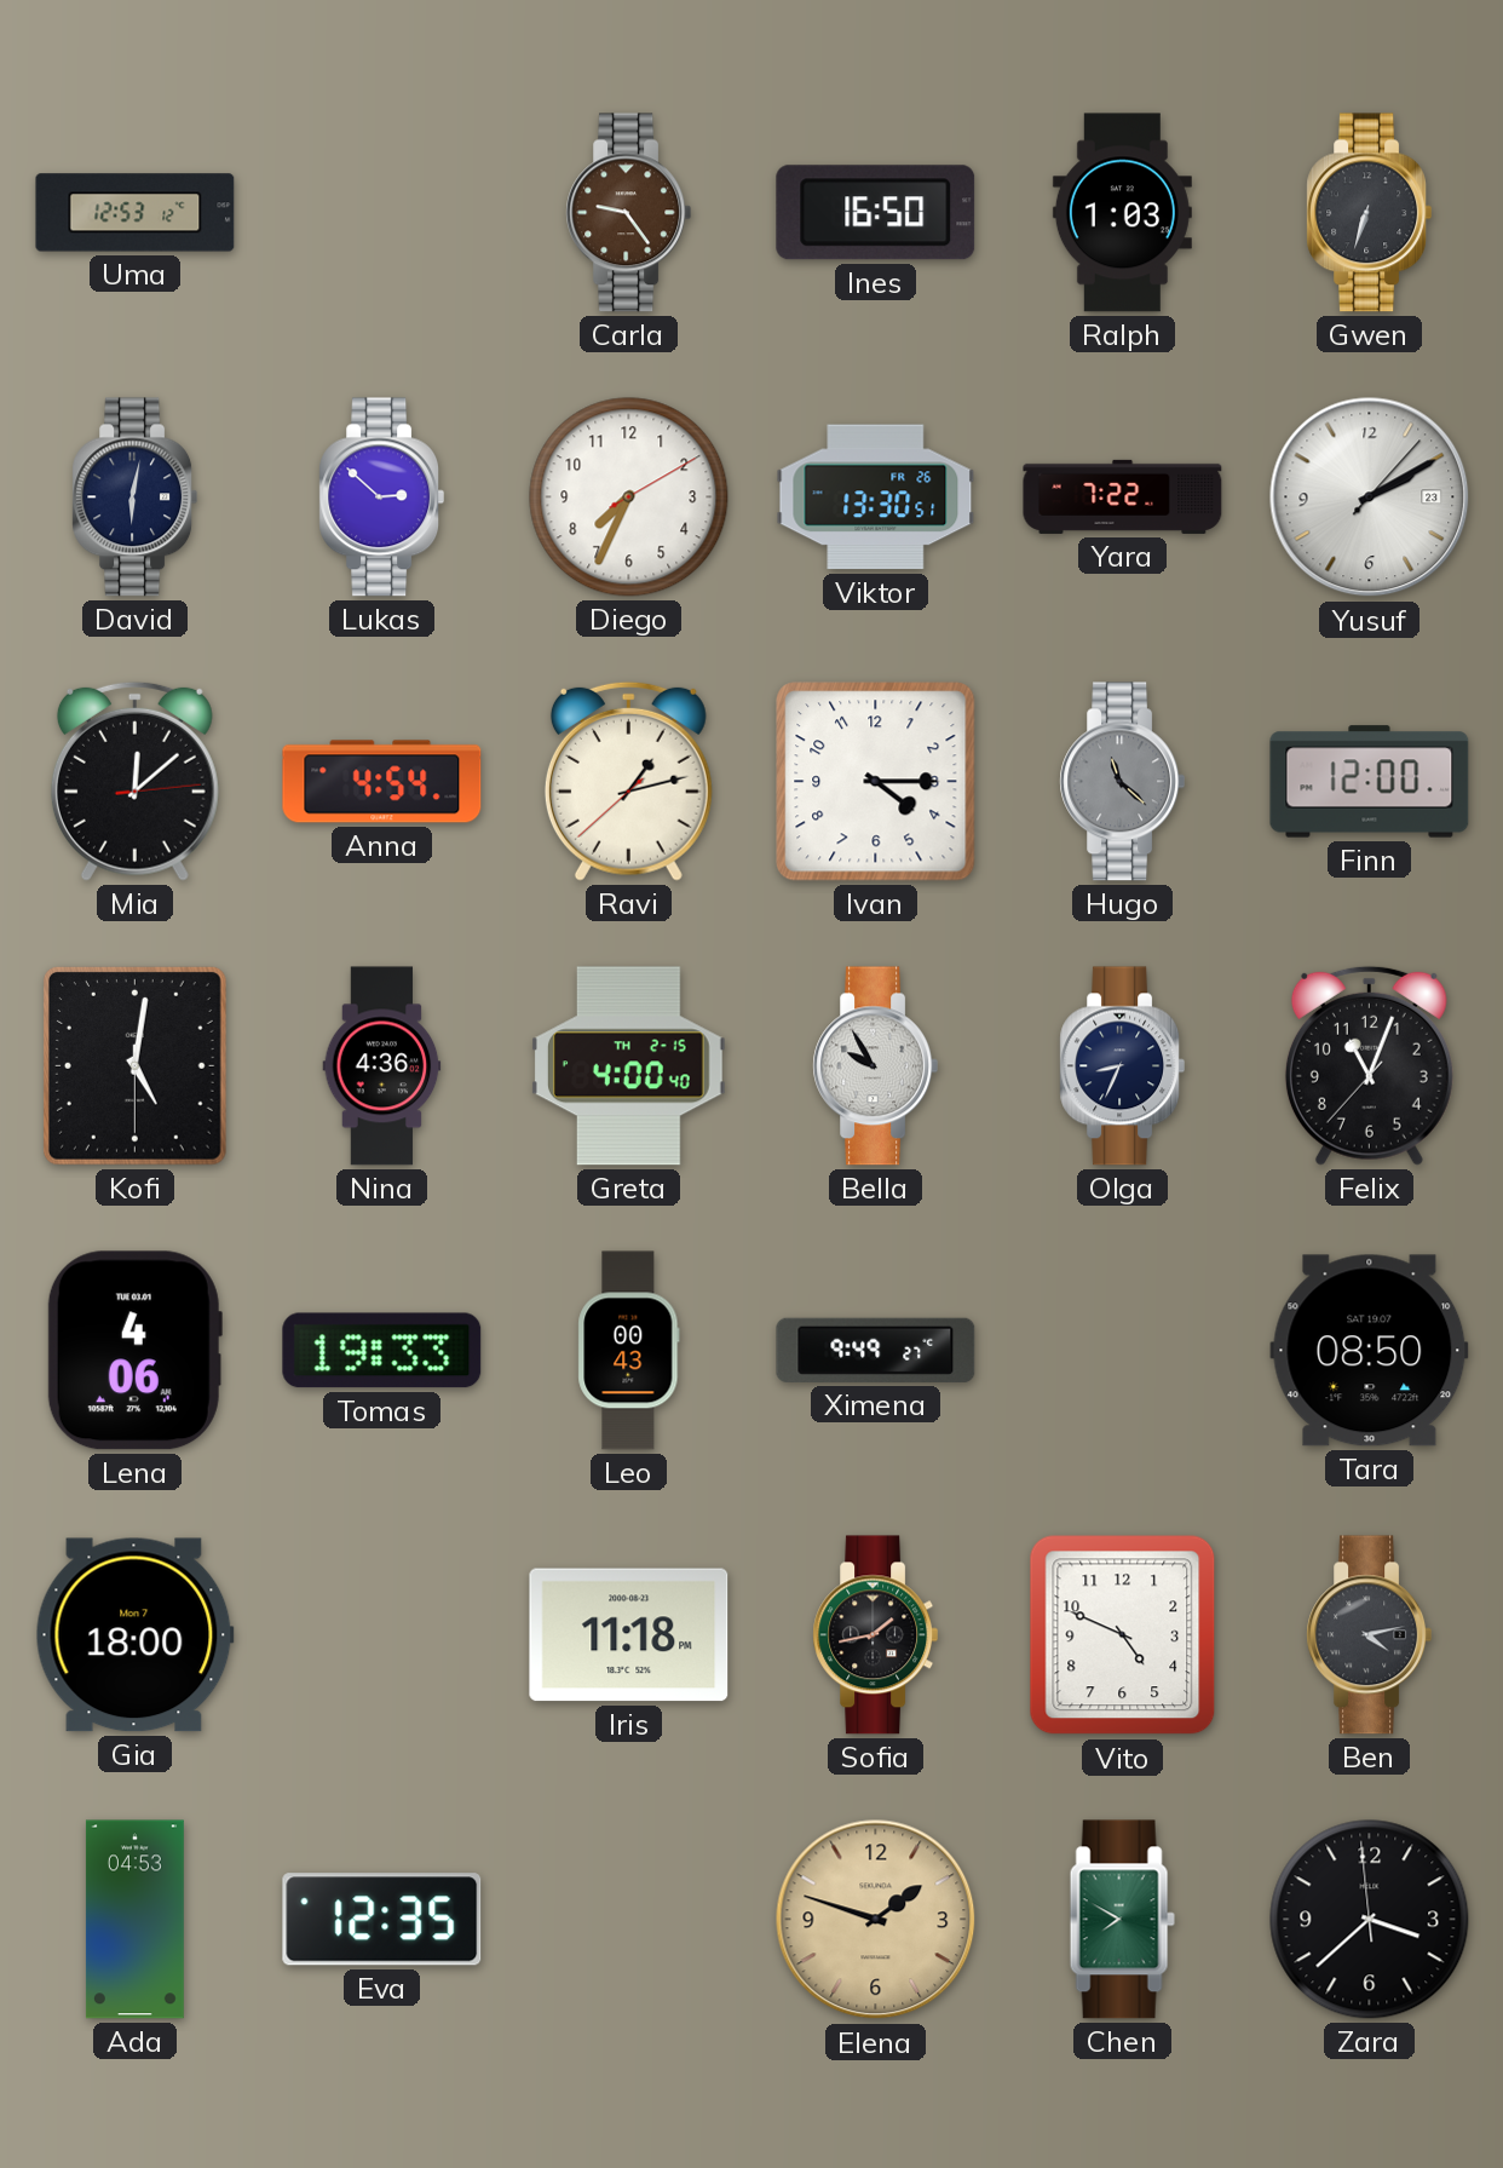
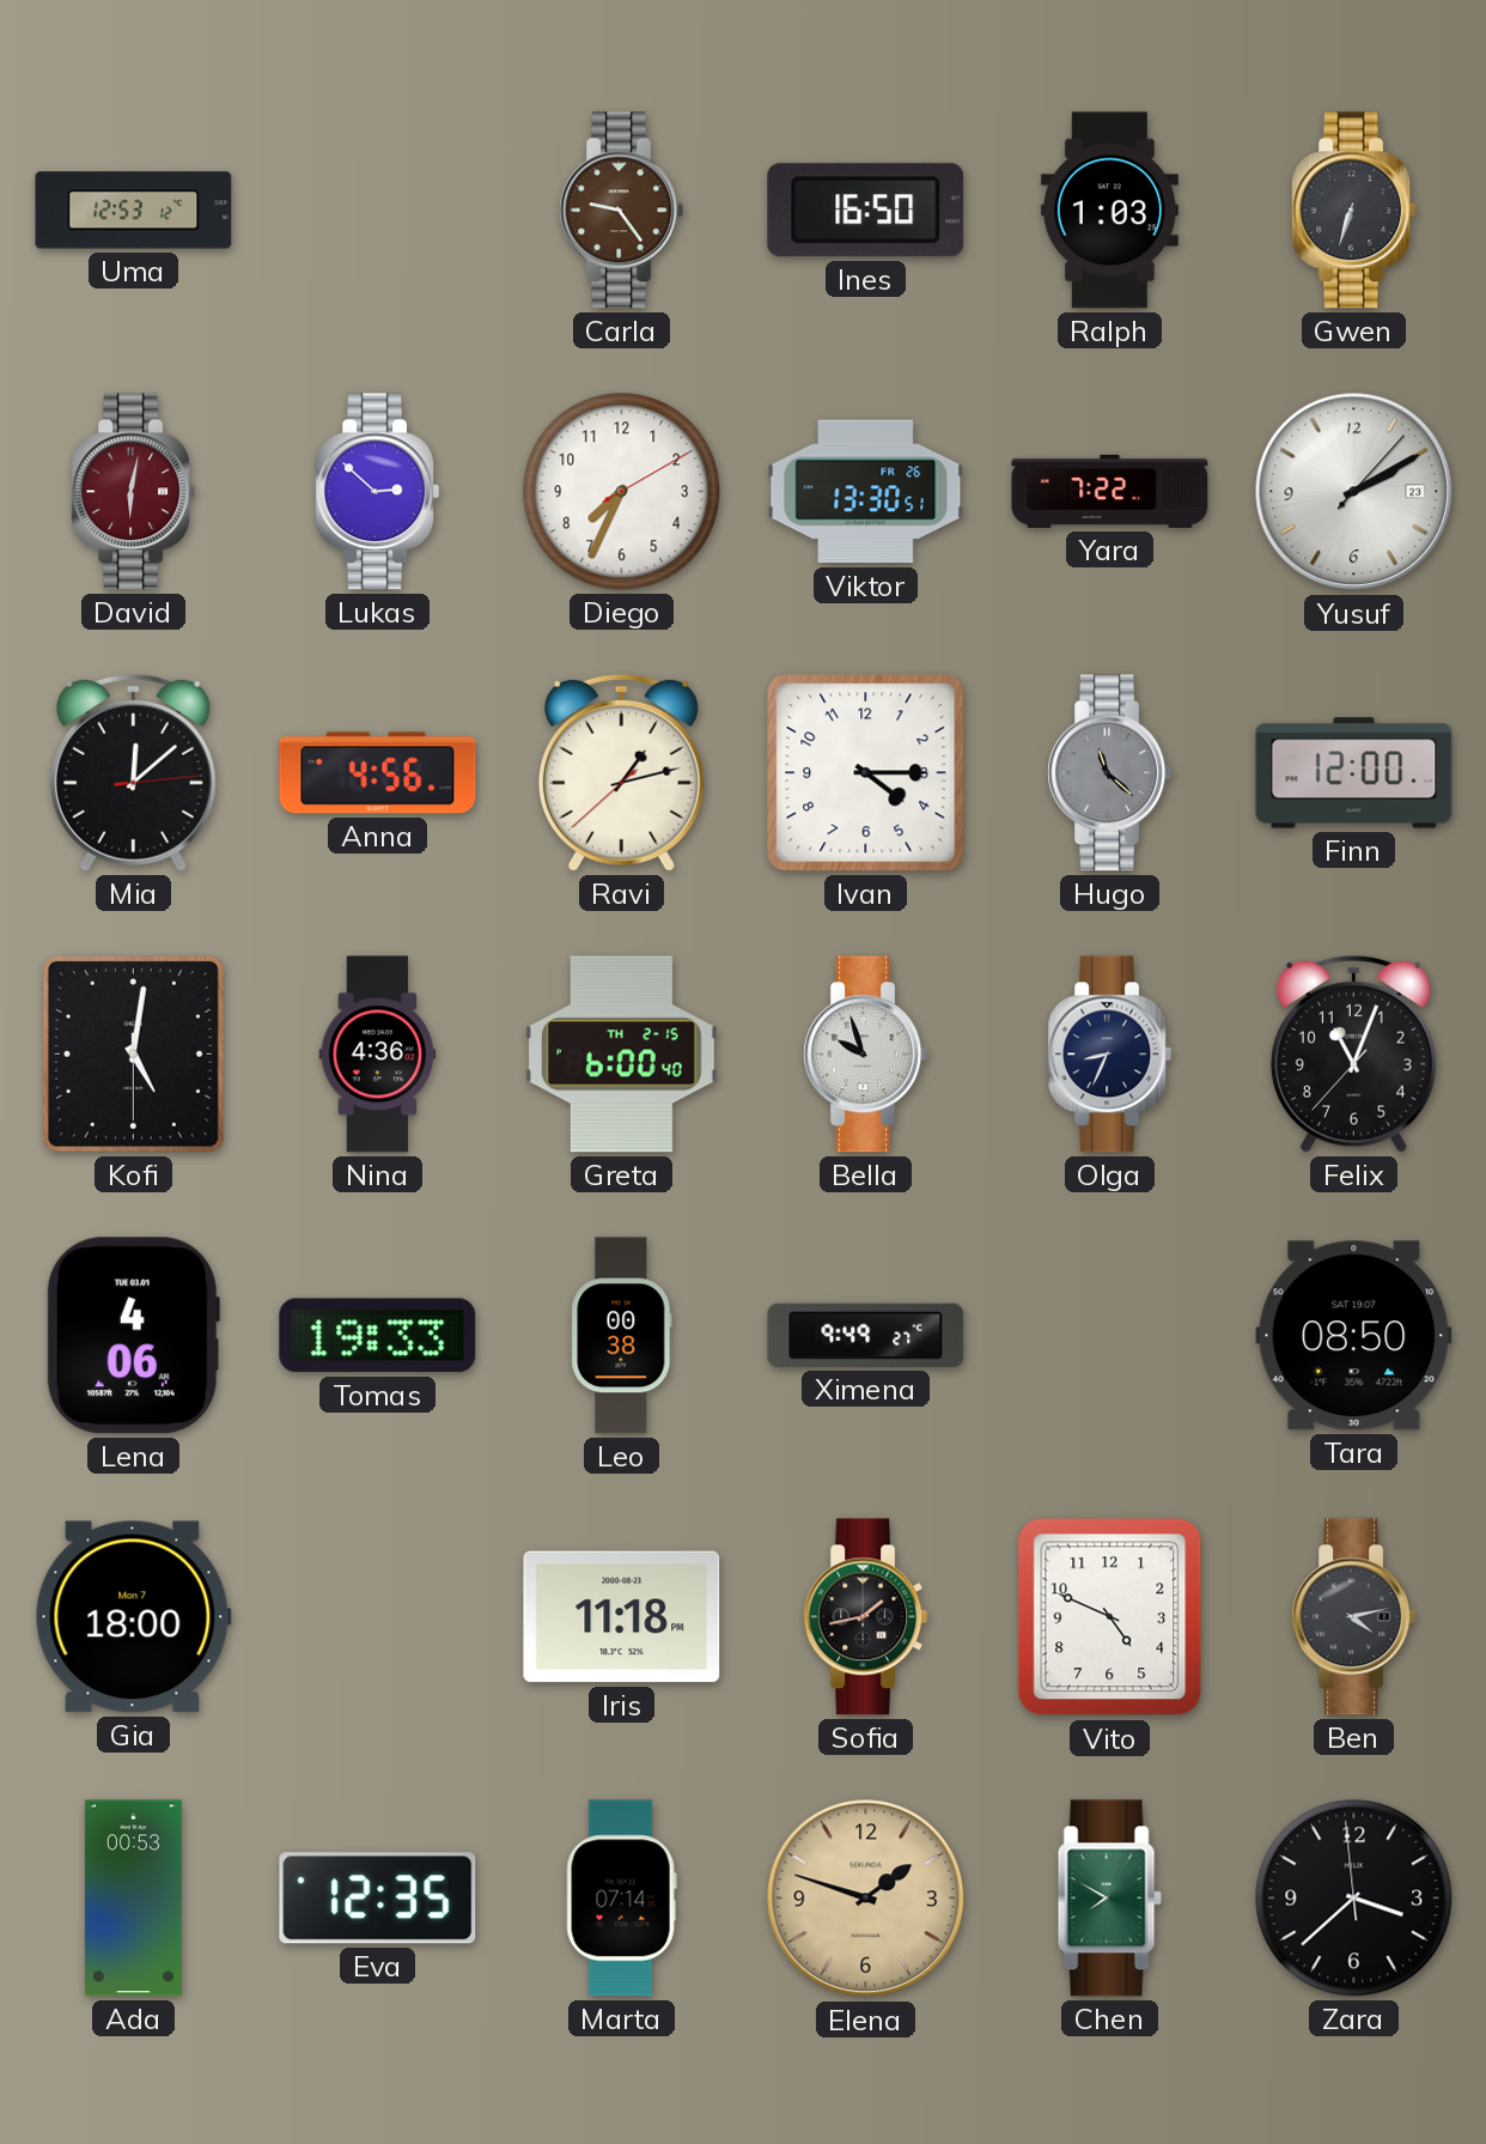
David dial: navy -> burgundy
Anna: 4:54 -> 4:56
Greta: 4:00 -> 6:00
Bella: 9:55 -> 9:57
Leo: 00:43 -> 00:38
Ada: 04:53 -> 00:53
Marta: none -> 07:14
